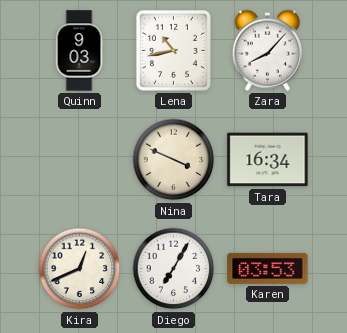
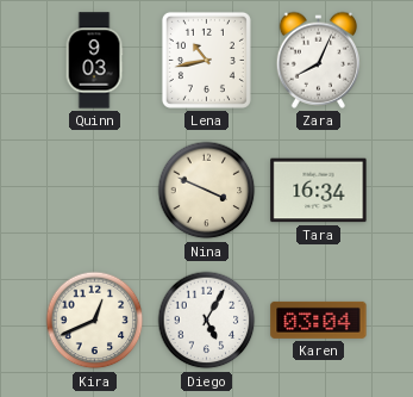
Zara: 8:07 -> 8:04
Diego: 7:05 -> 5:05
Karen: 03:53 -> 03:04
